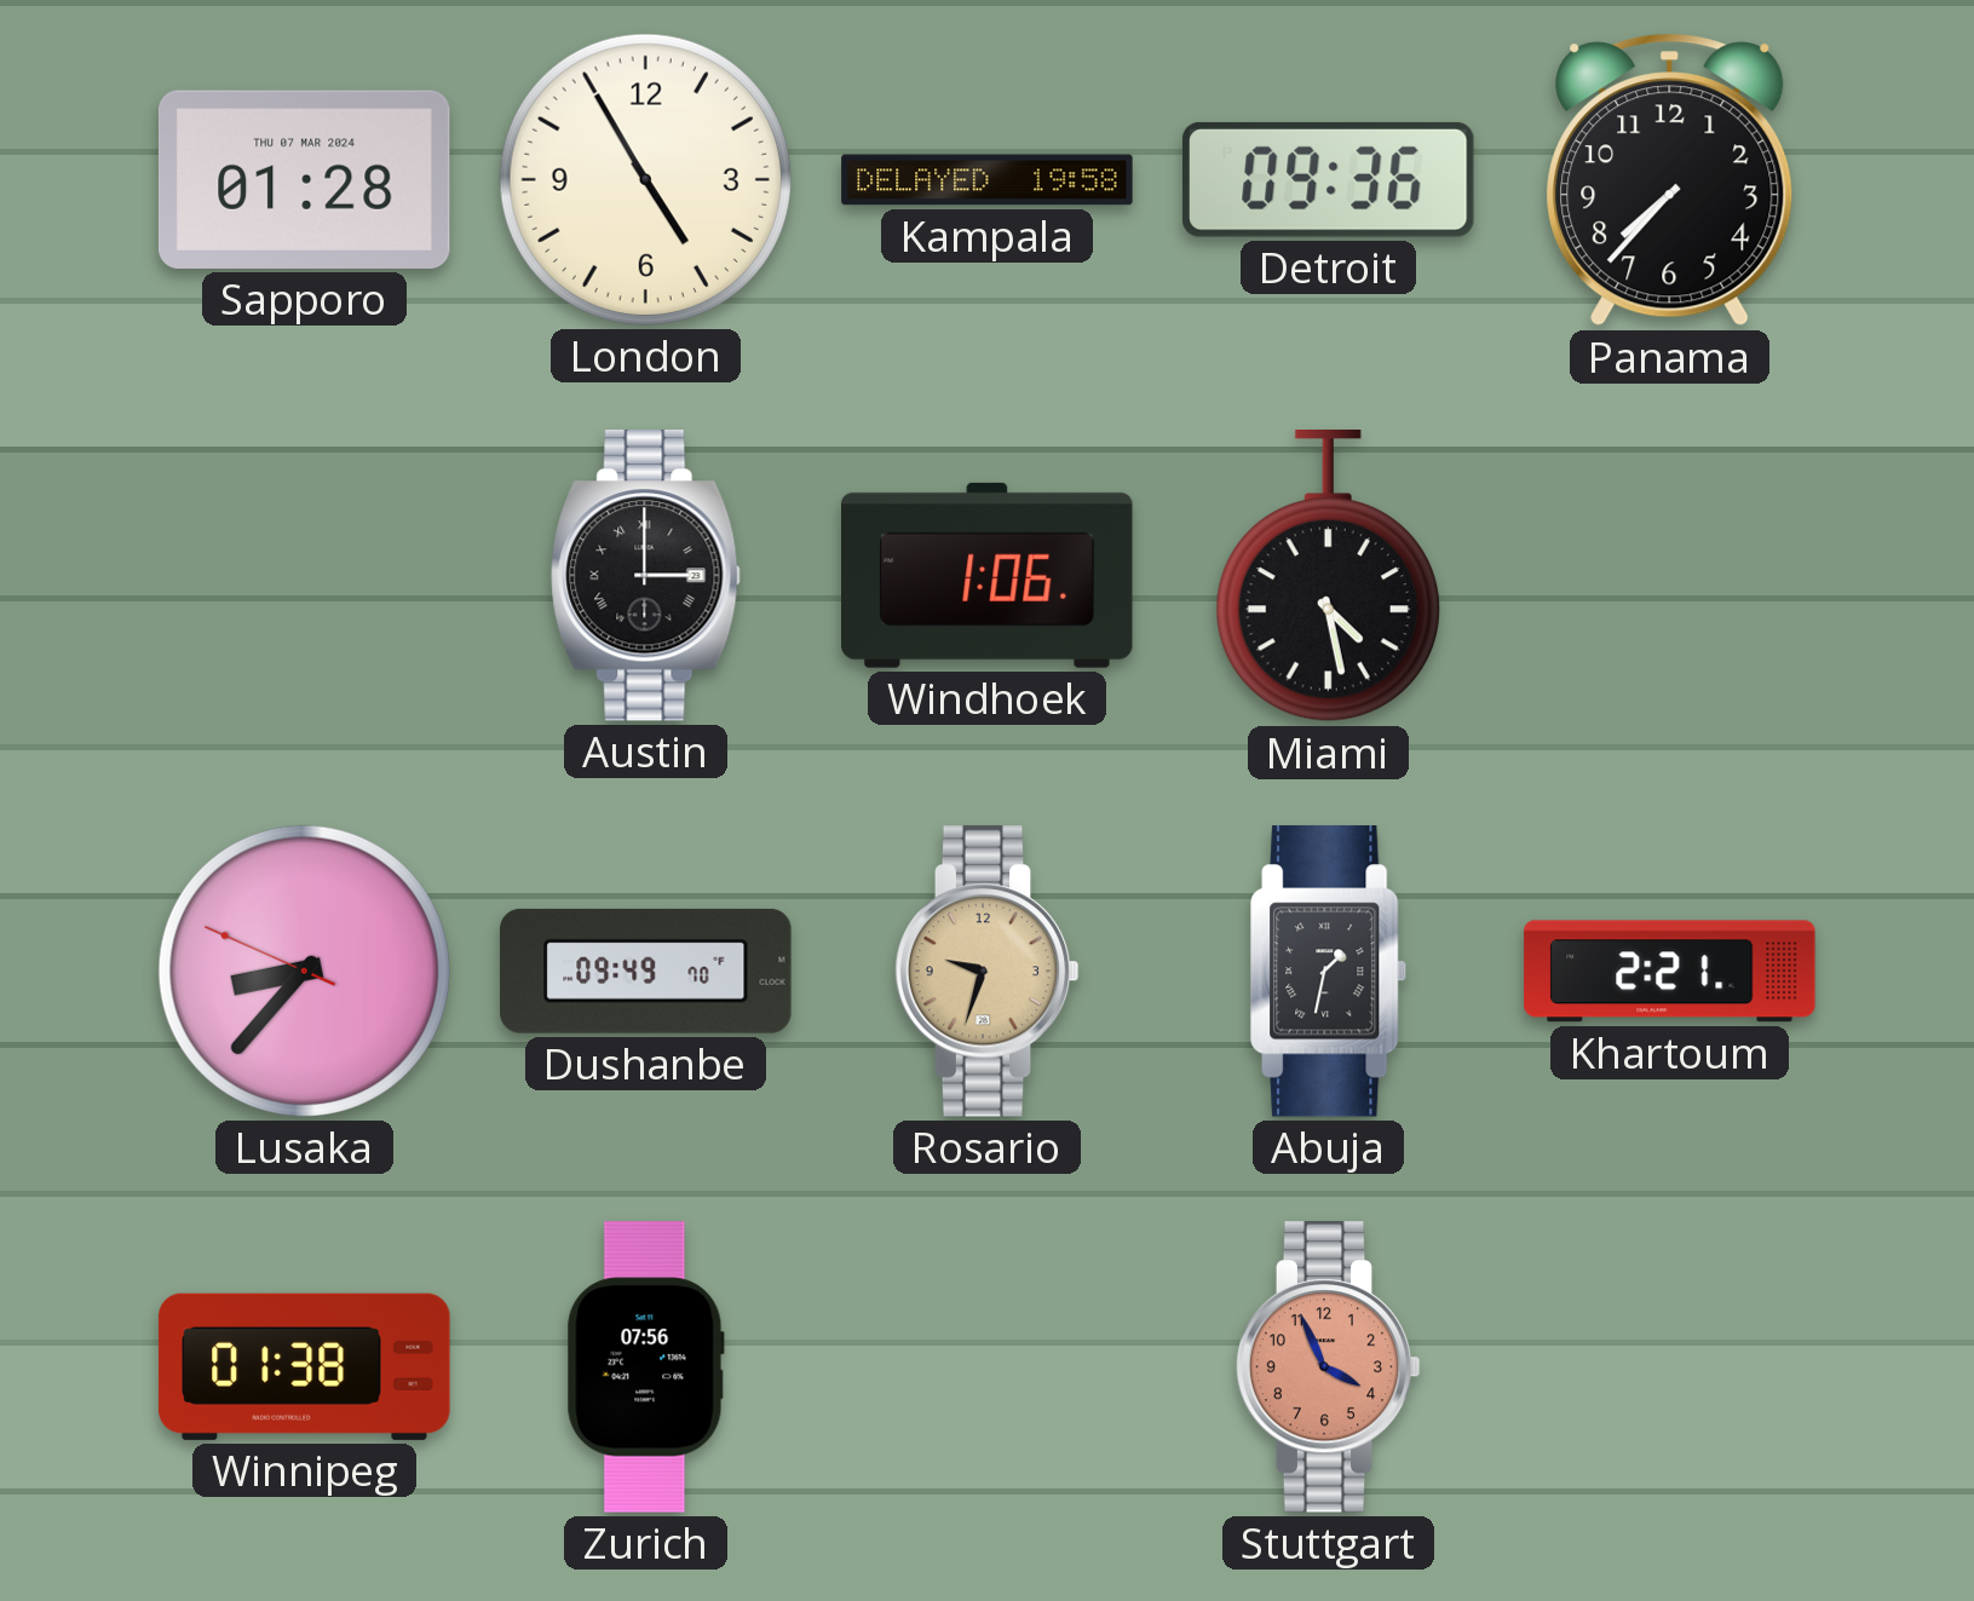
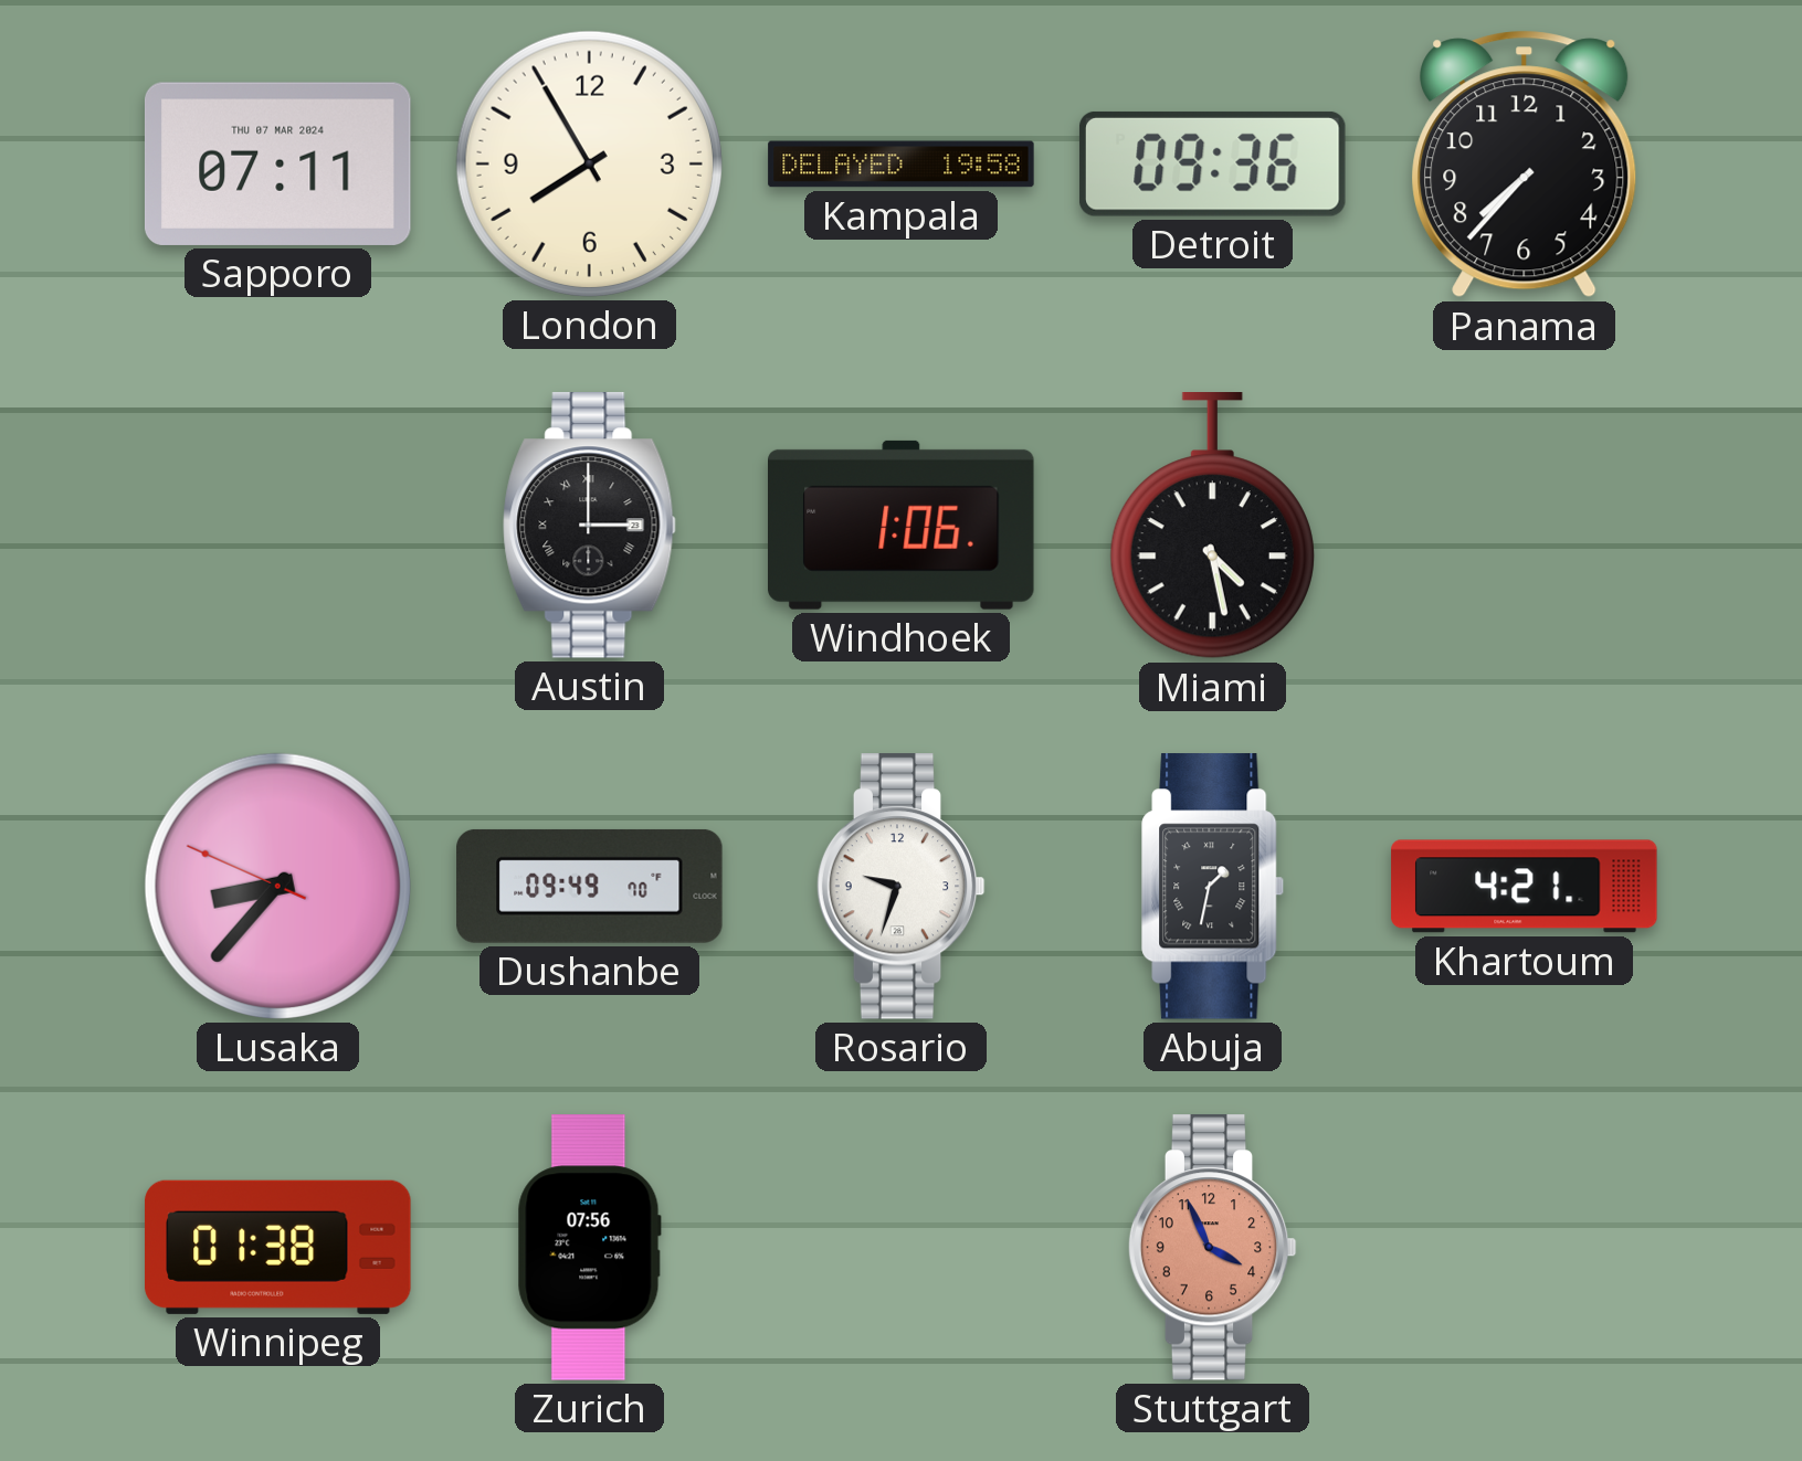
Sapporo: 01:28 -> 07:11
London: 4:55 -> 7:55
Rosario dial: champagne -> white
Khartoum: 2:21 -> 4:21
